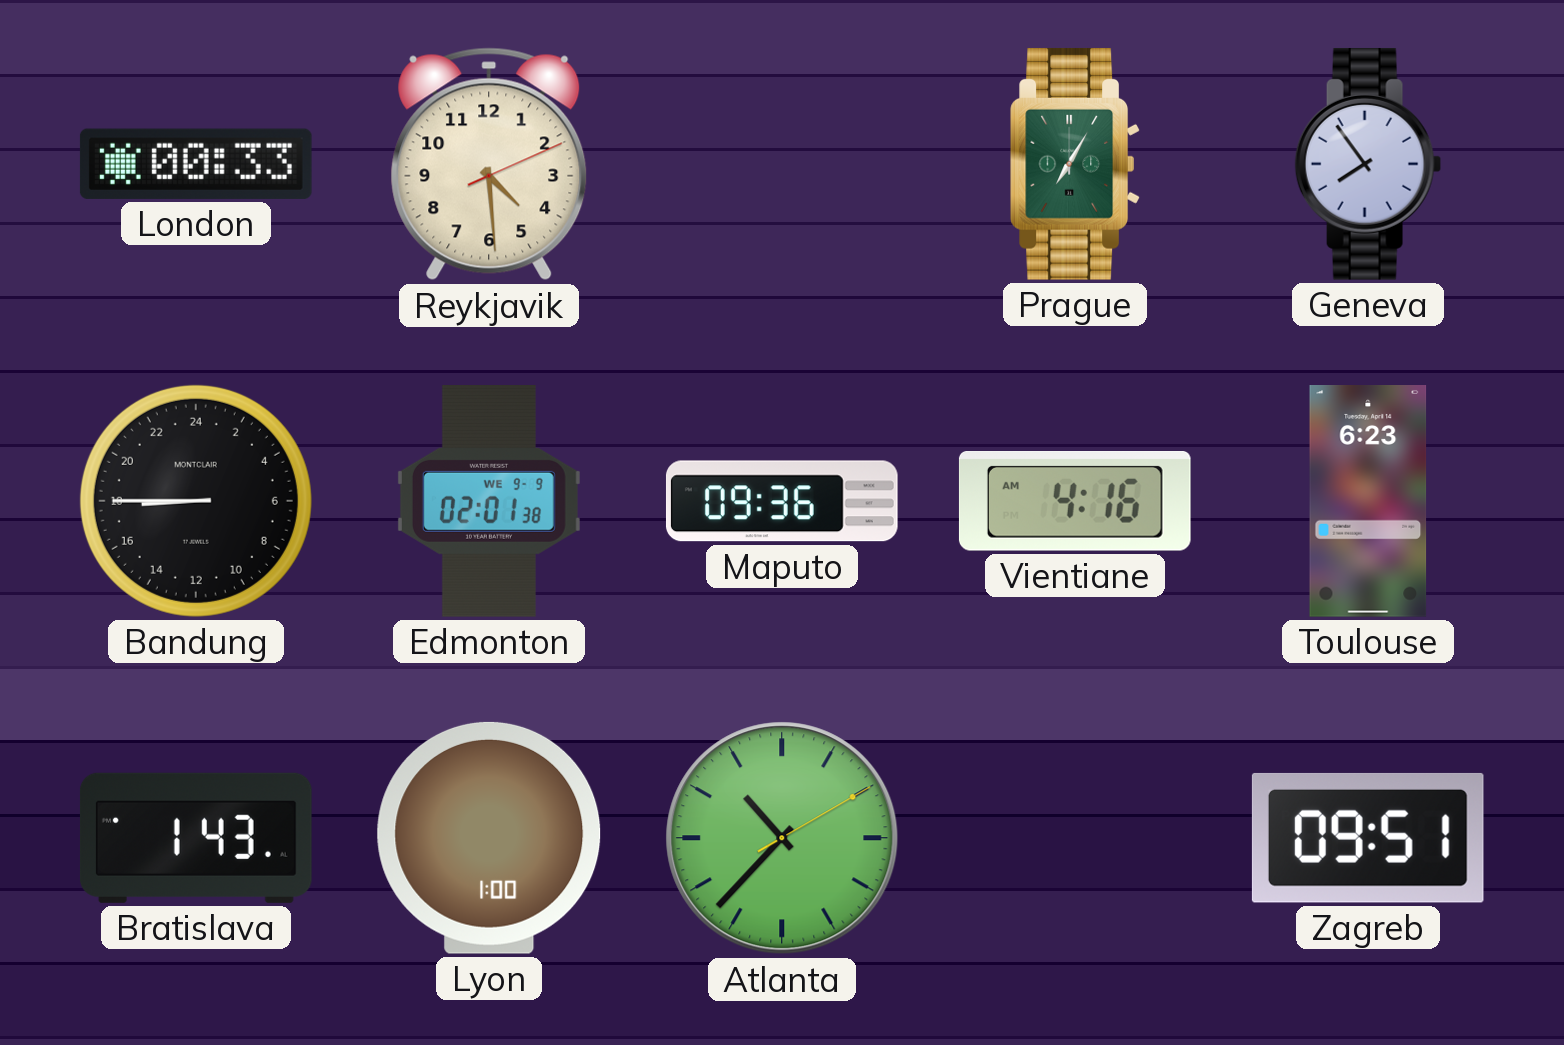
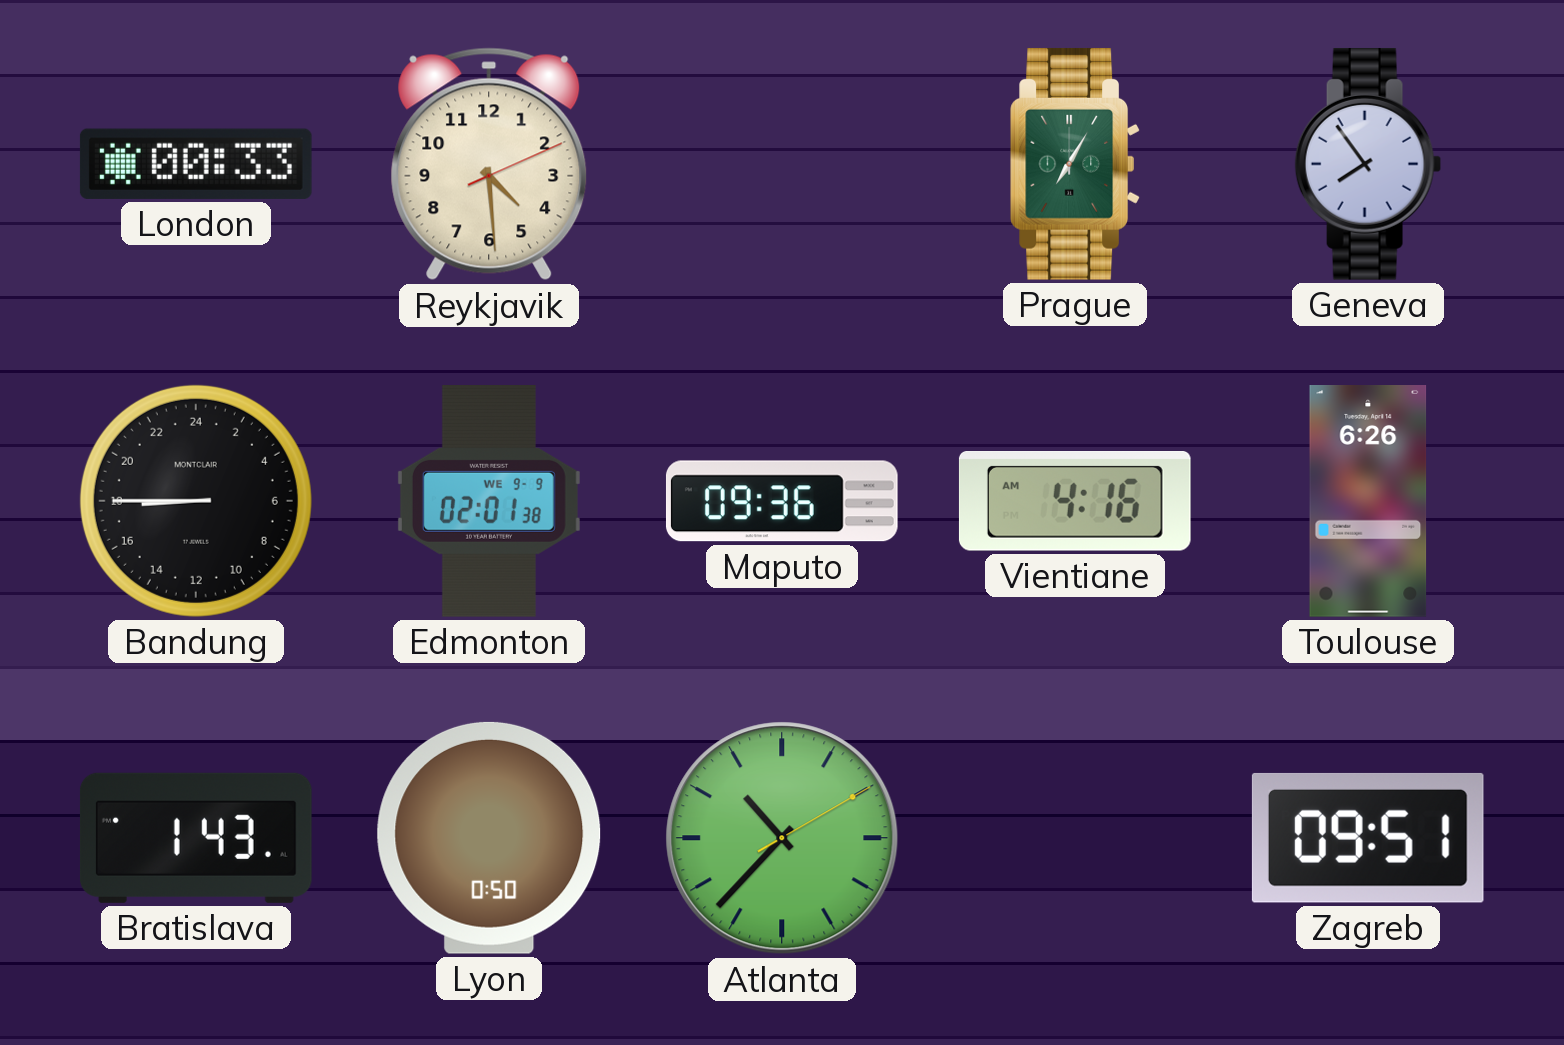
Toulouse: 6:23 -> 6:26
Lyon: 1:00 -> 0:50
